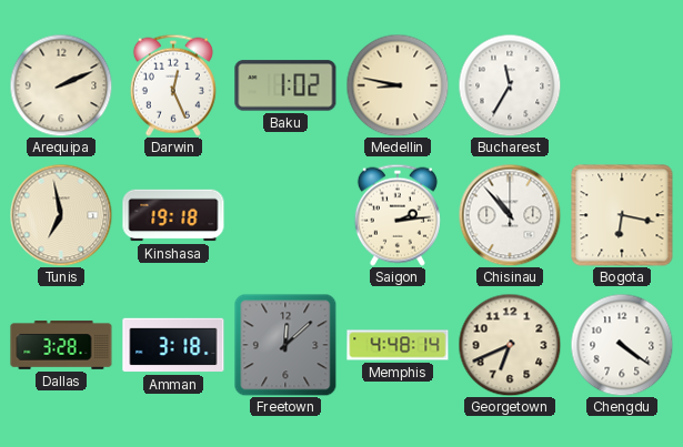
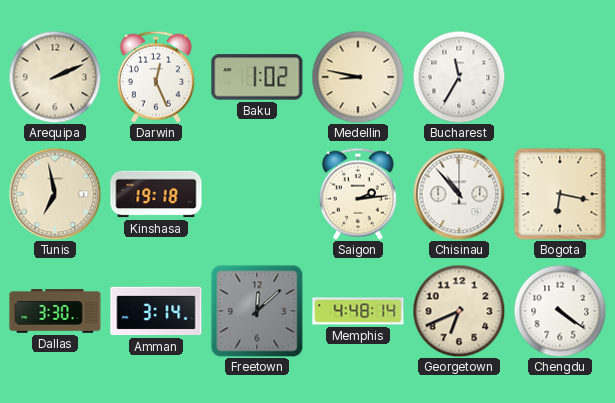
Dallas: 3:28 -> 3:30
Amman: 3:18 -> 3:14
